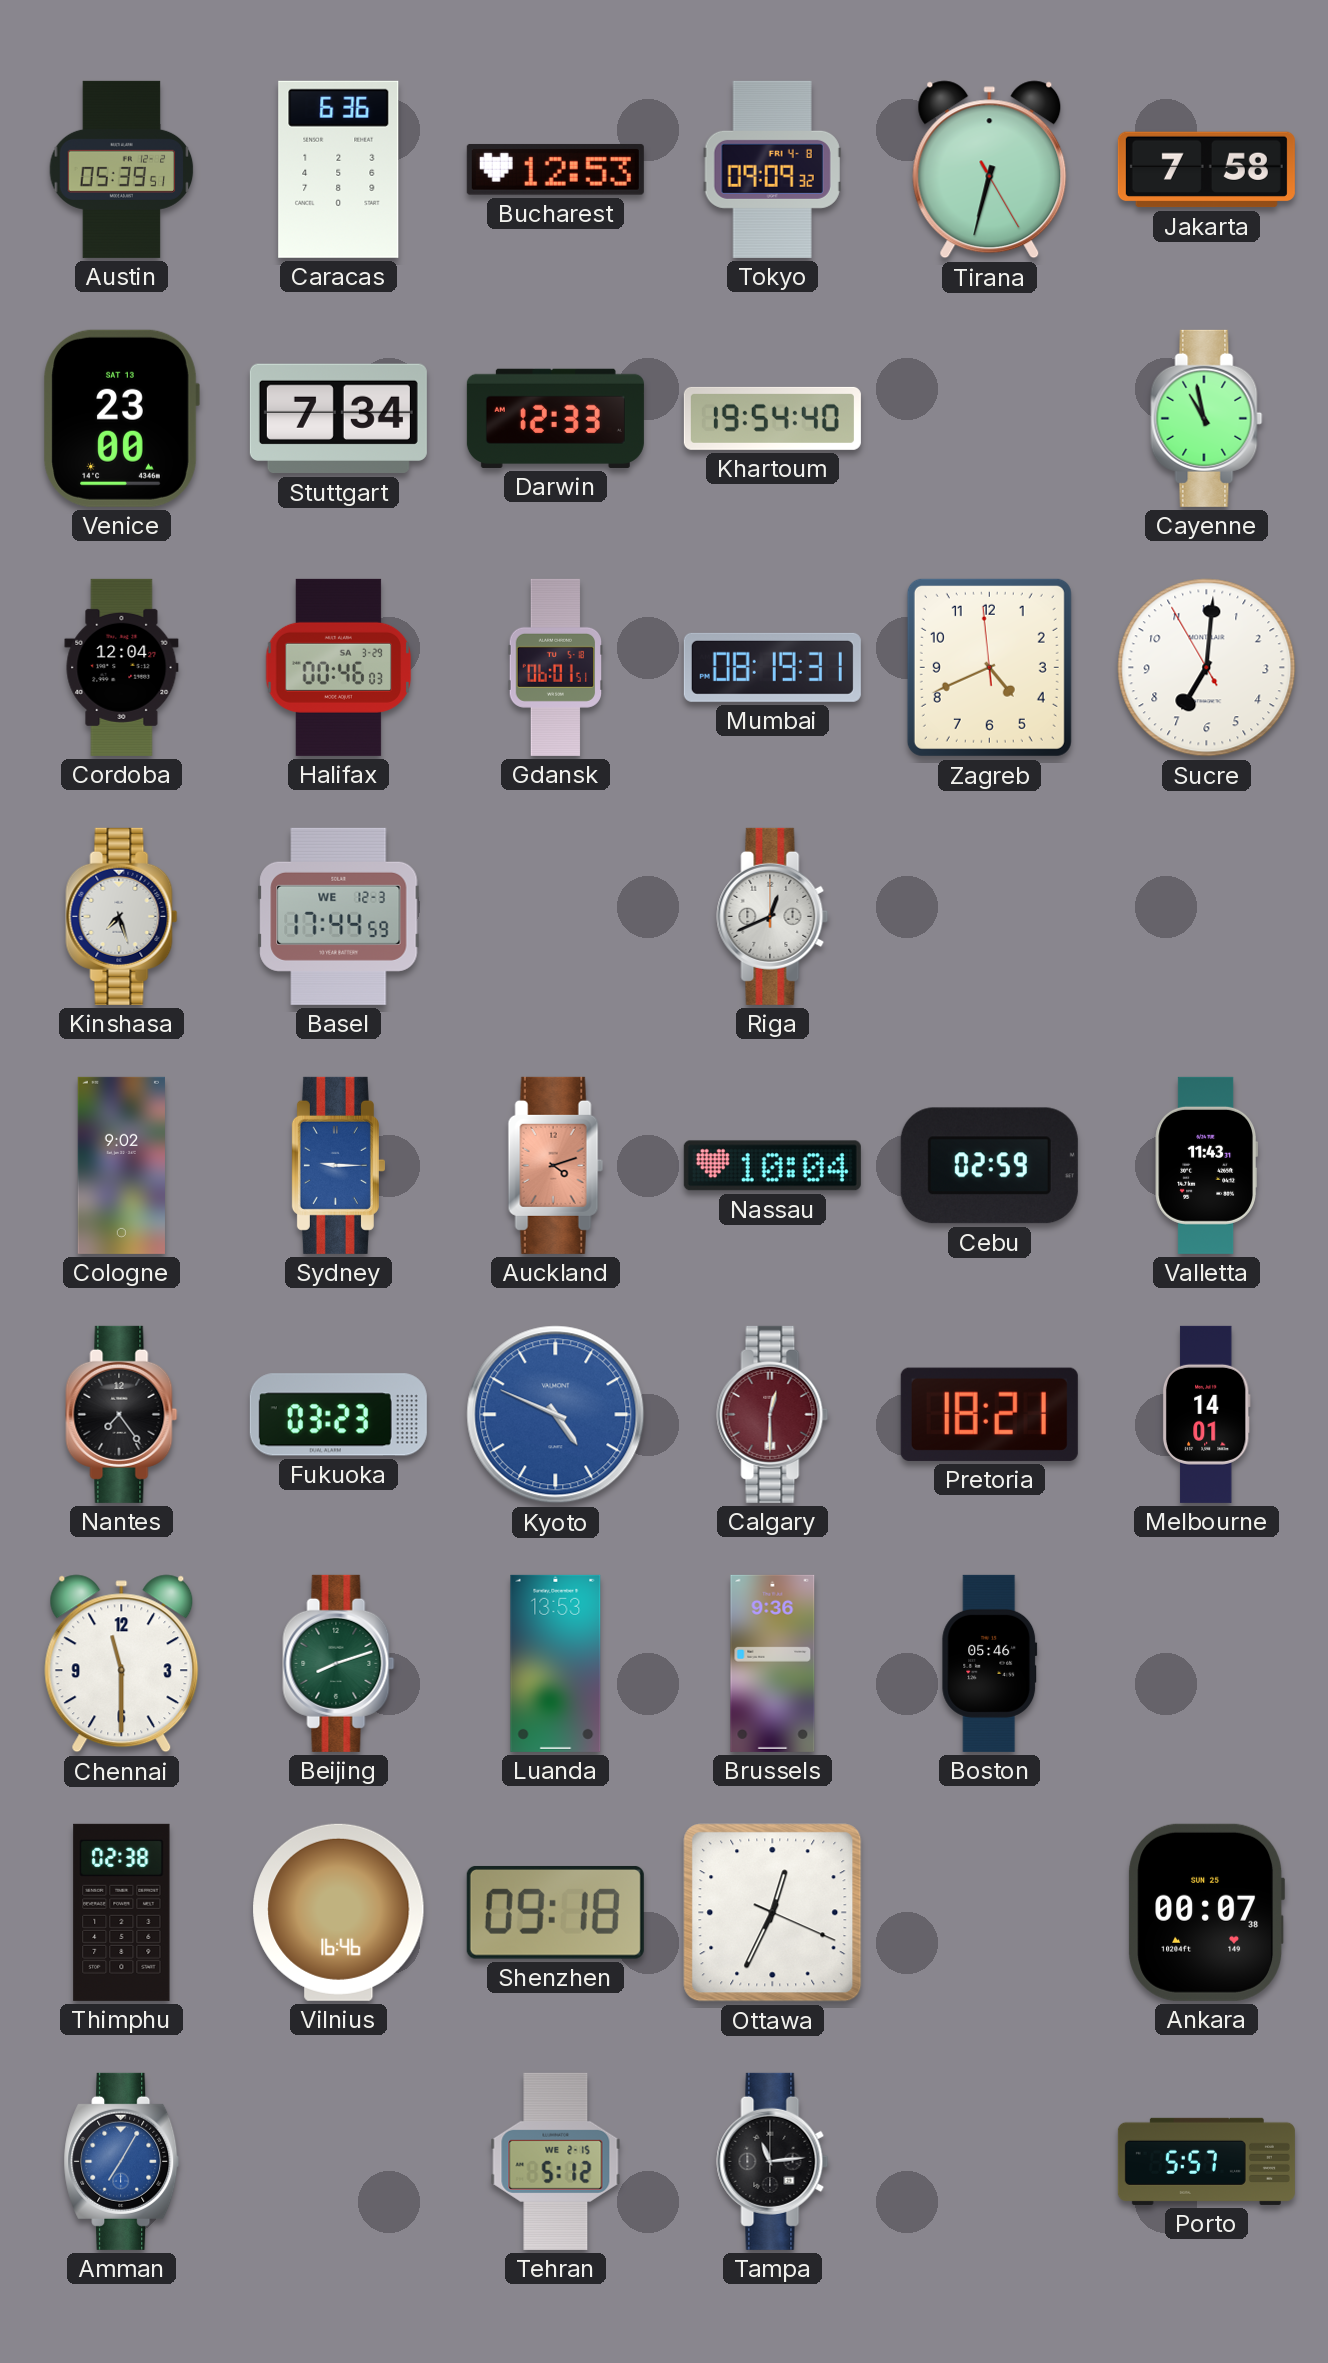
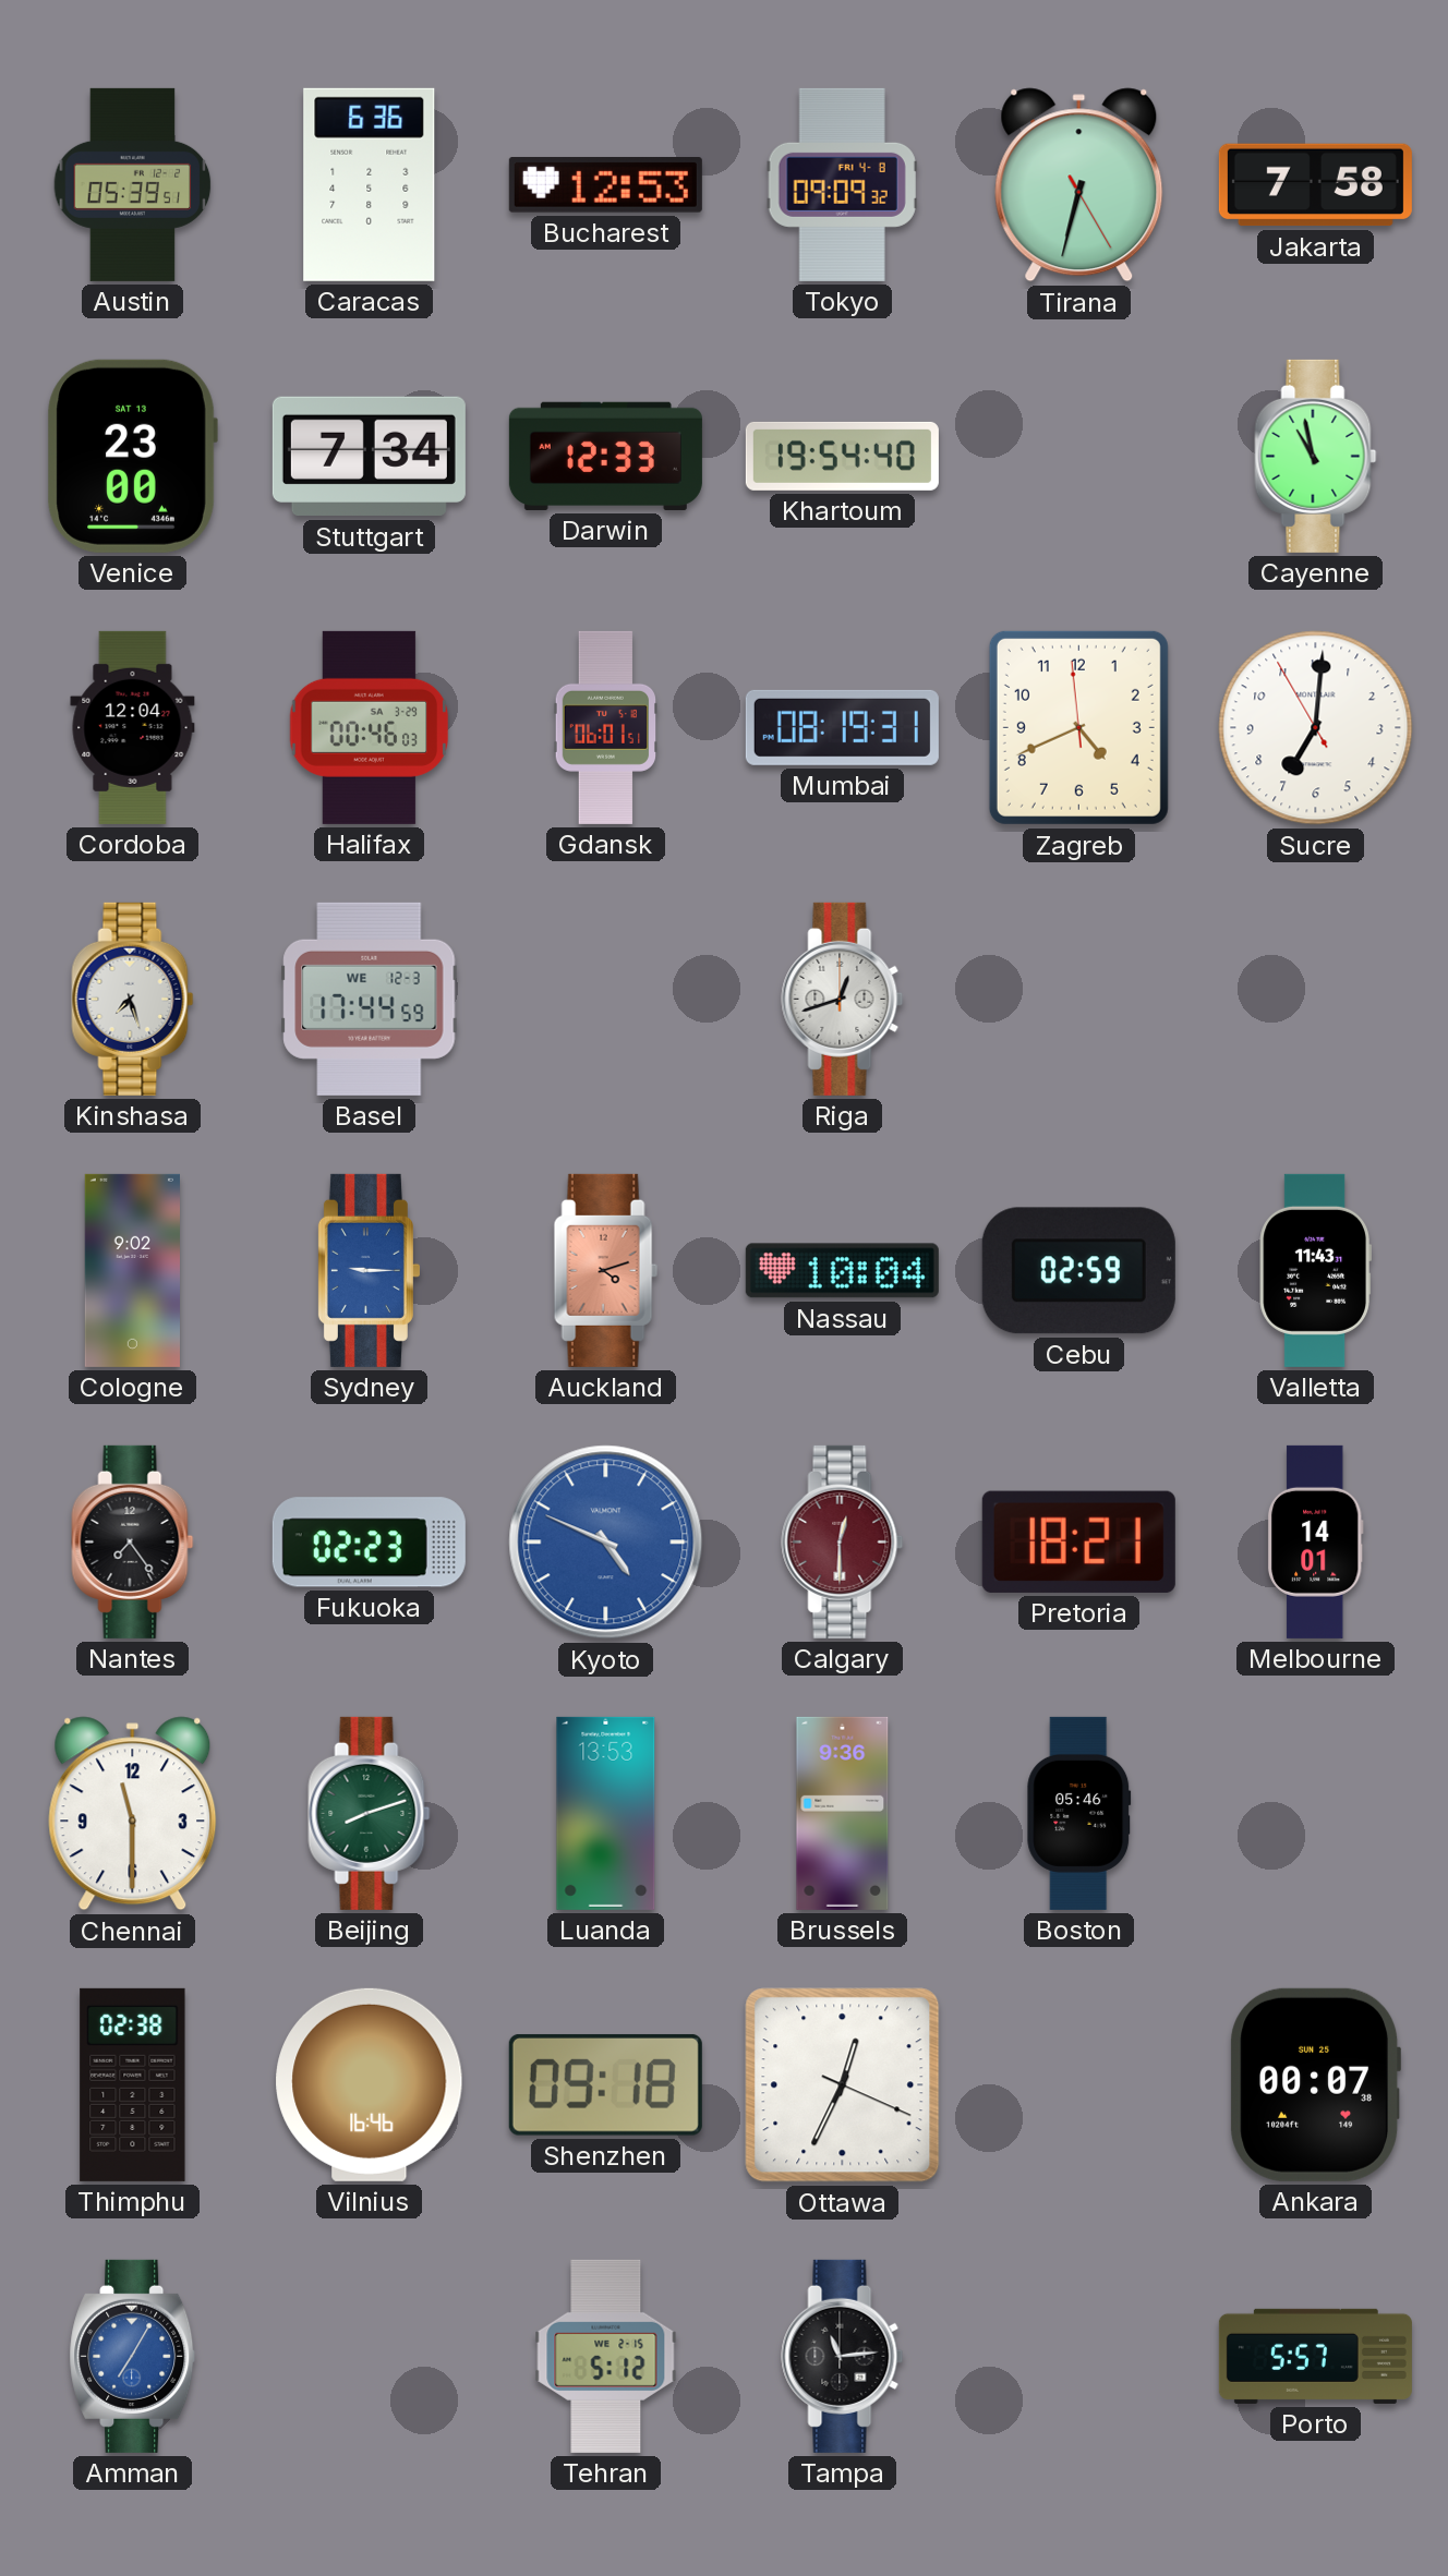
Riga: 12:41 -> 12:42
Fukuoka: 03:23 -> 02:23
